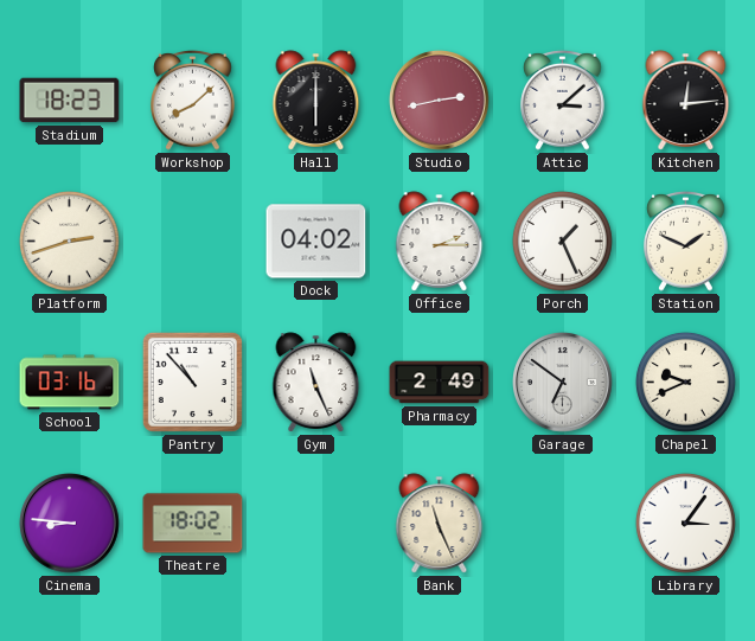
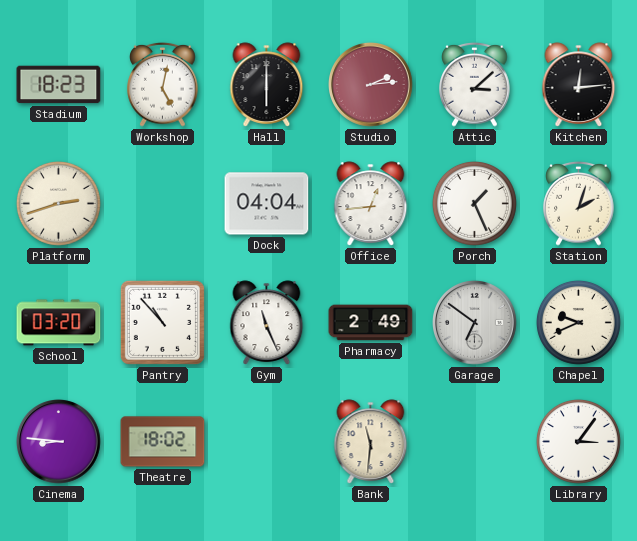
Workshop: 8:08 -> 5:02
Studio: 2:43 -> 2:14
Dock: 04:02 -> 04:04
Office: 2:15 -> 12:44
Station: 1:49 -> 2:03
School: 03:16 -> 03:20
Bank: 11:26 -> 11:31
